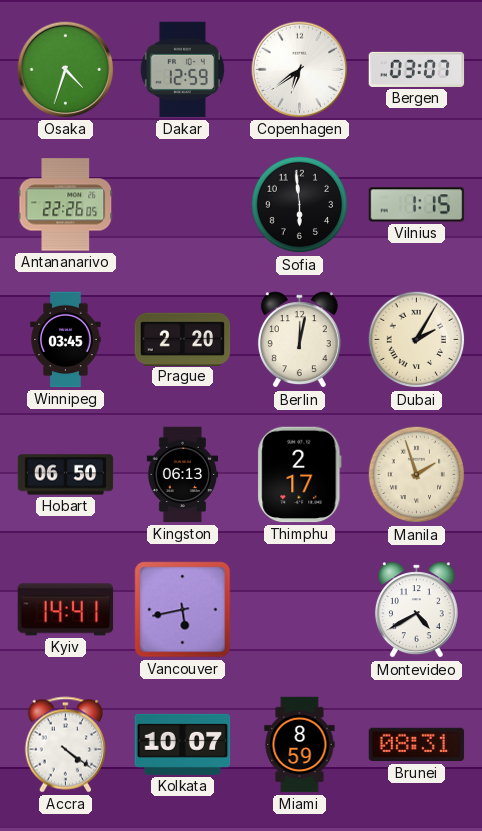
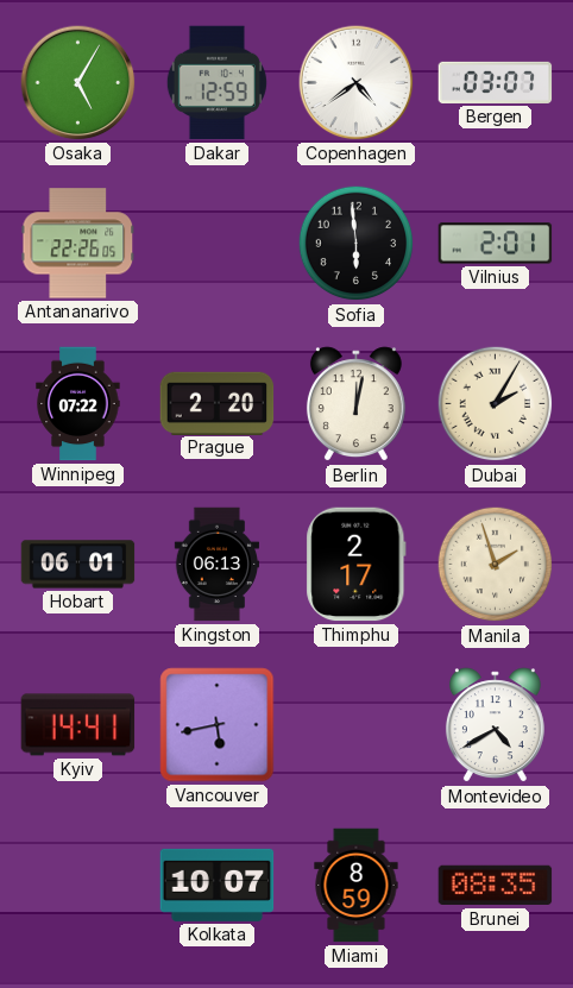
Osaka: 4:33 -> 5:05
Copenhagen: 6:39 -> 4:39
Vilnius: 1:15 -> 2:01
Winnipeg: 03:45 -> 07:22
Hobart: 06:50 -> 06:01
Accra: 4:21 -> none
Brunei: 08:31 -> 08:35
